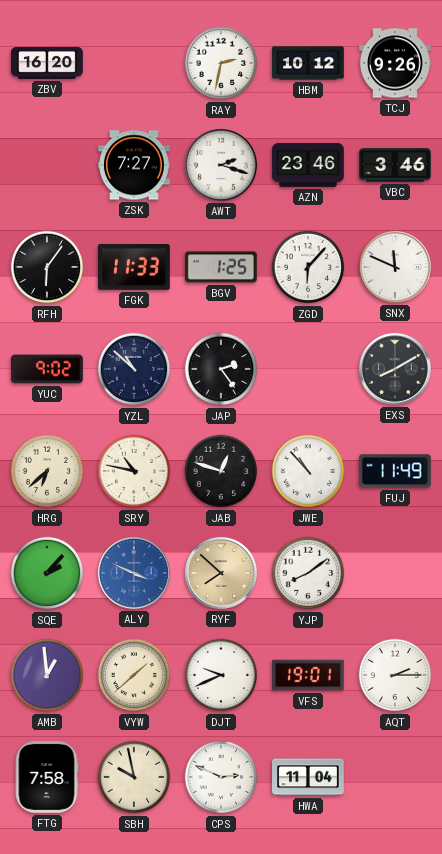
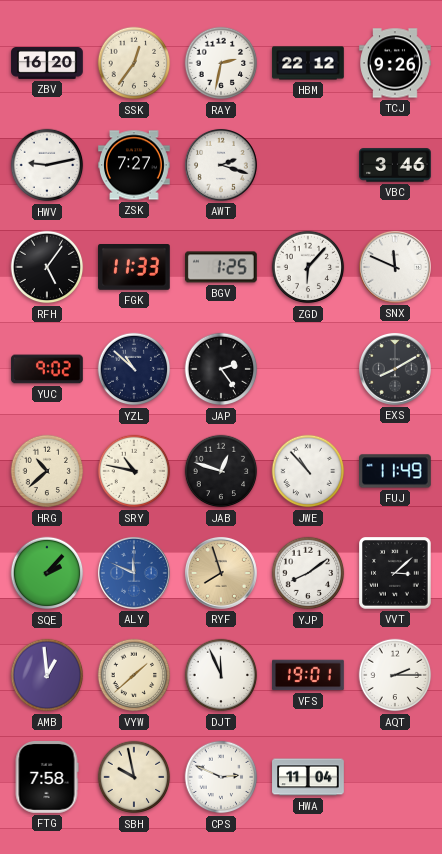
SSK: none -> 12:36
HBM: 10:12 -> 22:12
HWV: none -> 9:13
AZN: 23:46 -> none
RFH: 6:06 -> 5:06
HRG: 6:38 -> 10:38
ALY: 3:49 -> 11:49
RYF: 7:52 -> 7:57
VVT: none -> 3:08
DJT: 9:41 -> 11:56
